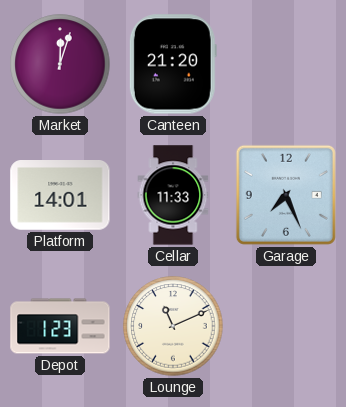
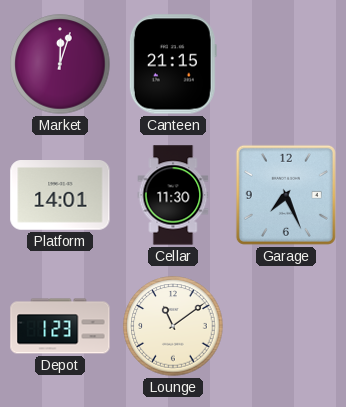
Canteen: 21:20 -> 21:15
Cellar: 11:33 -> 11:30
Lounge: 11:11 -> 11:09
